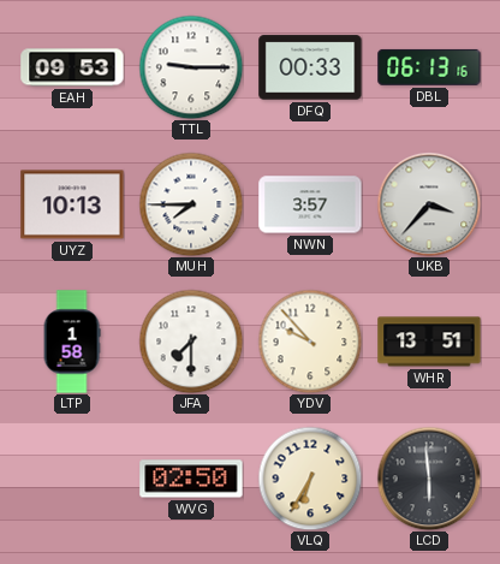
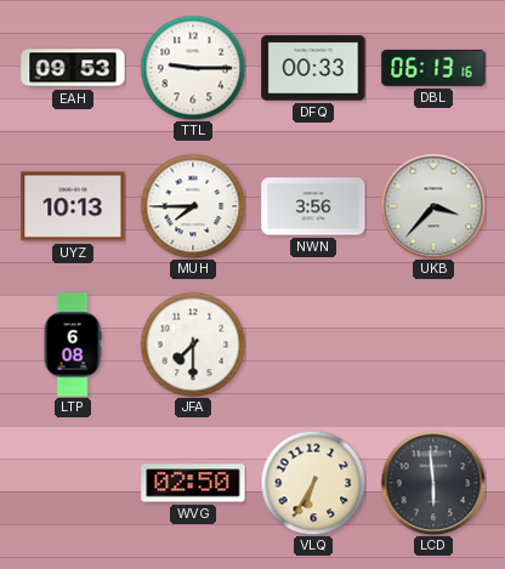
NWN: 3:57 -> 3:56
LTP: 1:58 -> 6:08
YDV: 9:53 -> none
WHR: 13:51 -> none
